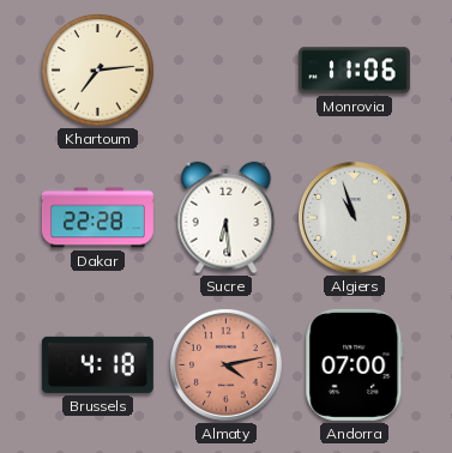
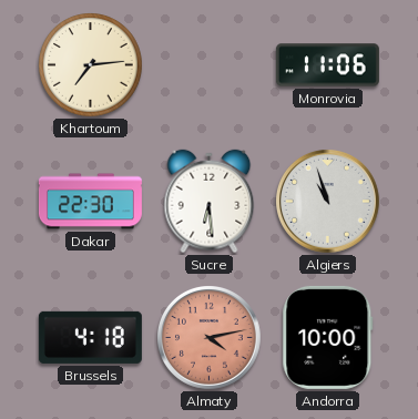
Dakar: 22:28 -> 22:30
Andorra: 07:00 -> 10:00
